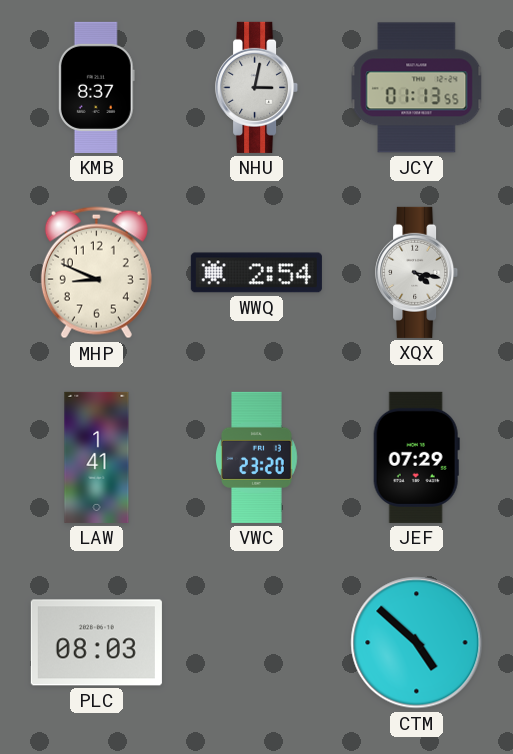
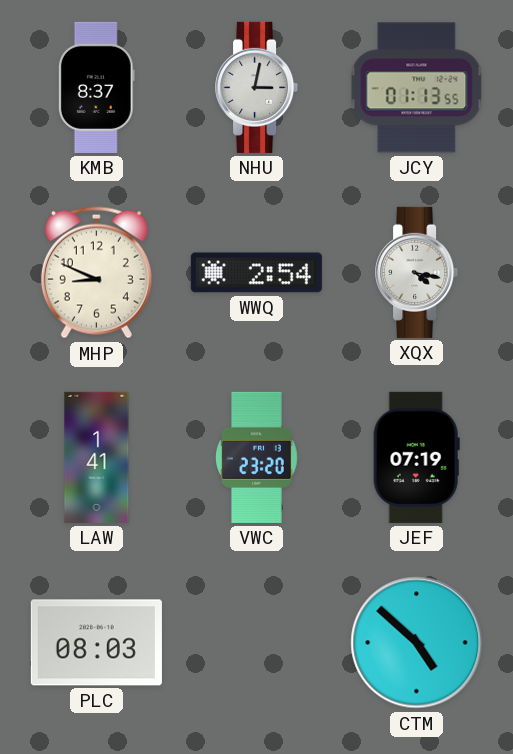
JEF: 07:29 -> 07:19
